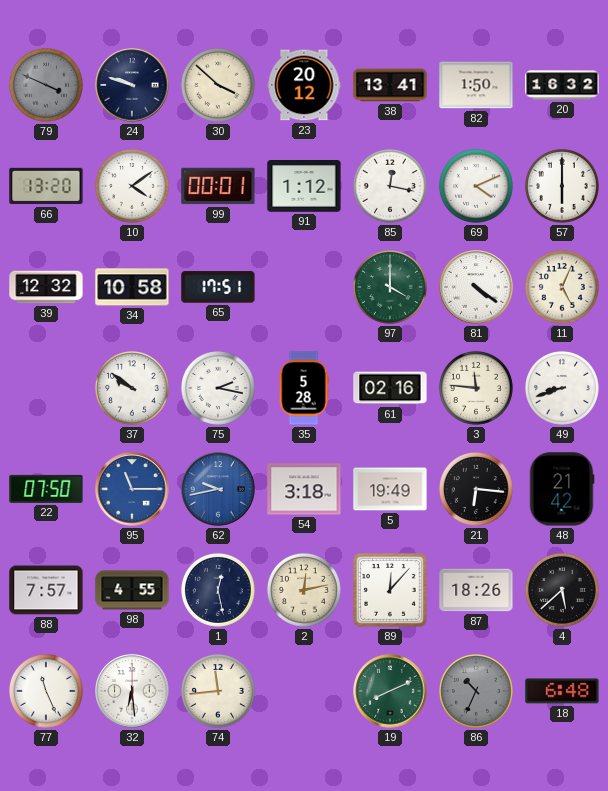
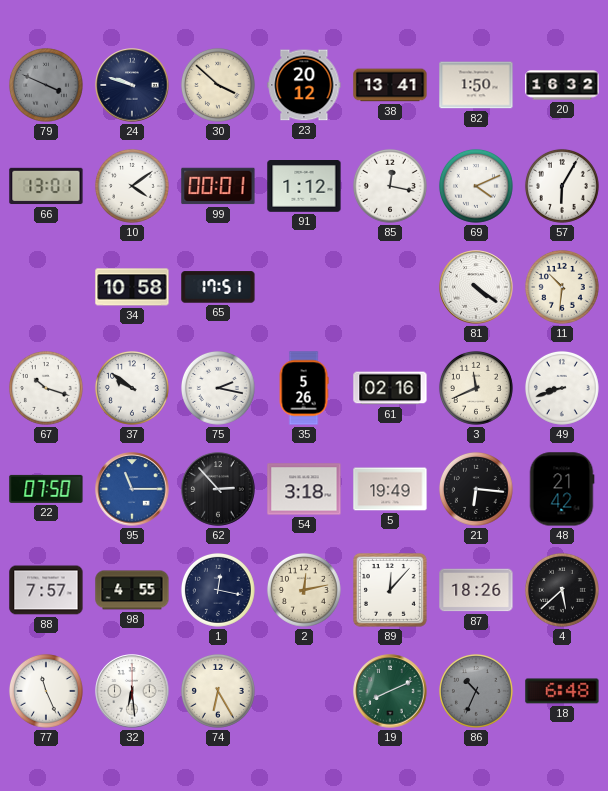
66: 13:20 -> 13:01
57: 6:00 -> 6:05
39: 12:32 -> none
97: 4:00 -> none
11: 5:04 -> 10:31
67: none -> 10:18
35: 5:28 -> 5:26
3: 11:46 -> 11:41
62: 9:43 -> 2:53
62 dial: blue -> black
1: 12:28 -> 12:17
74: 11:44 -> 6:25
